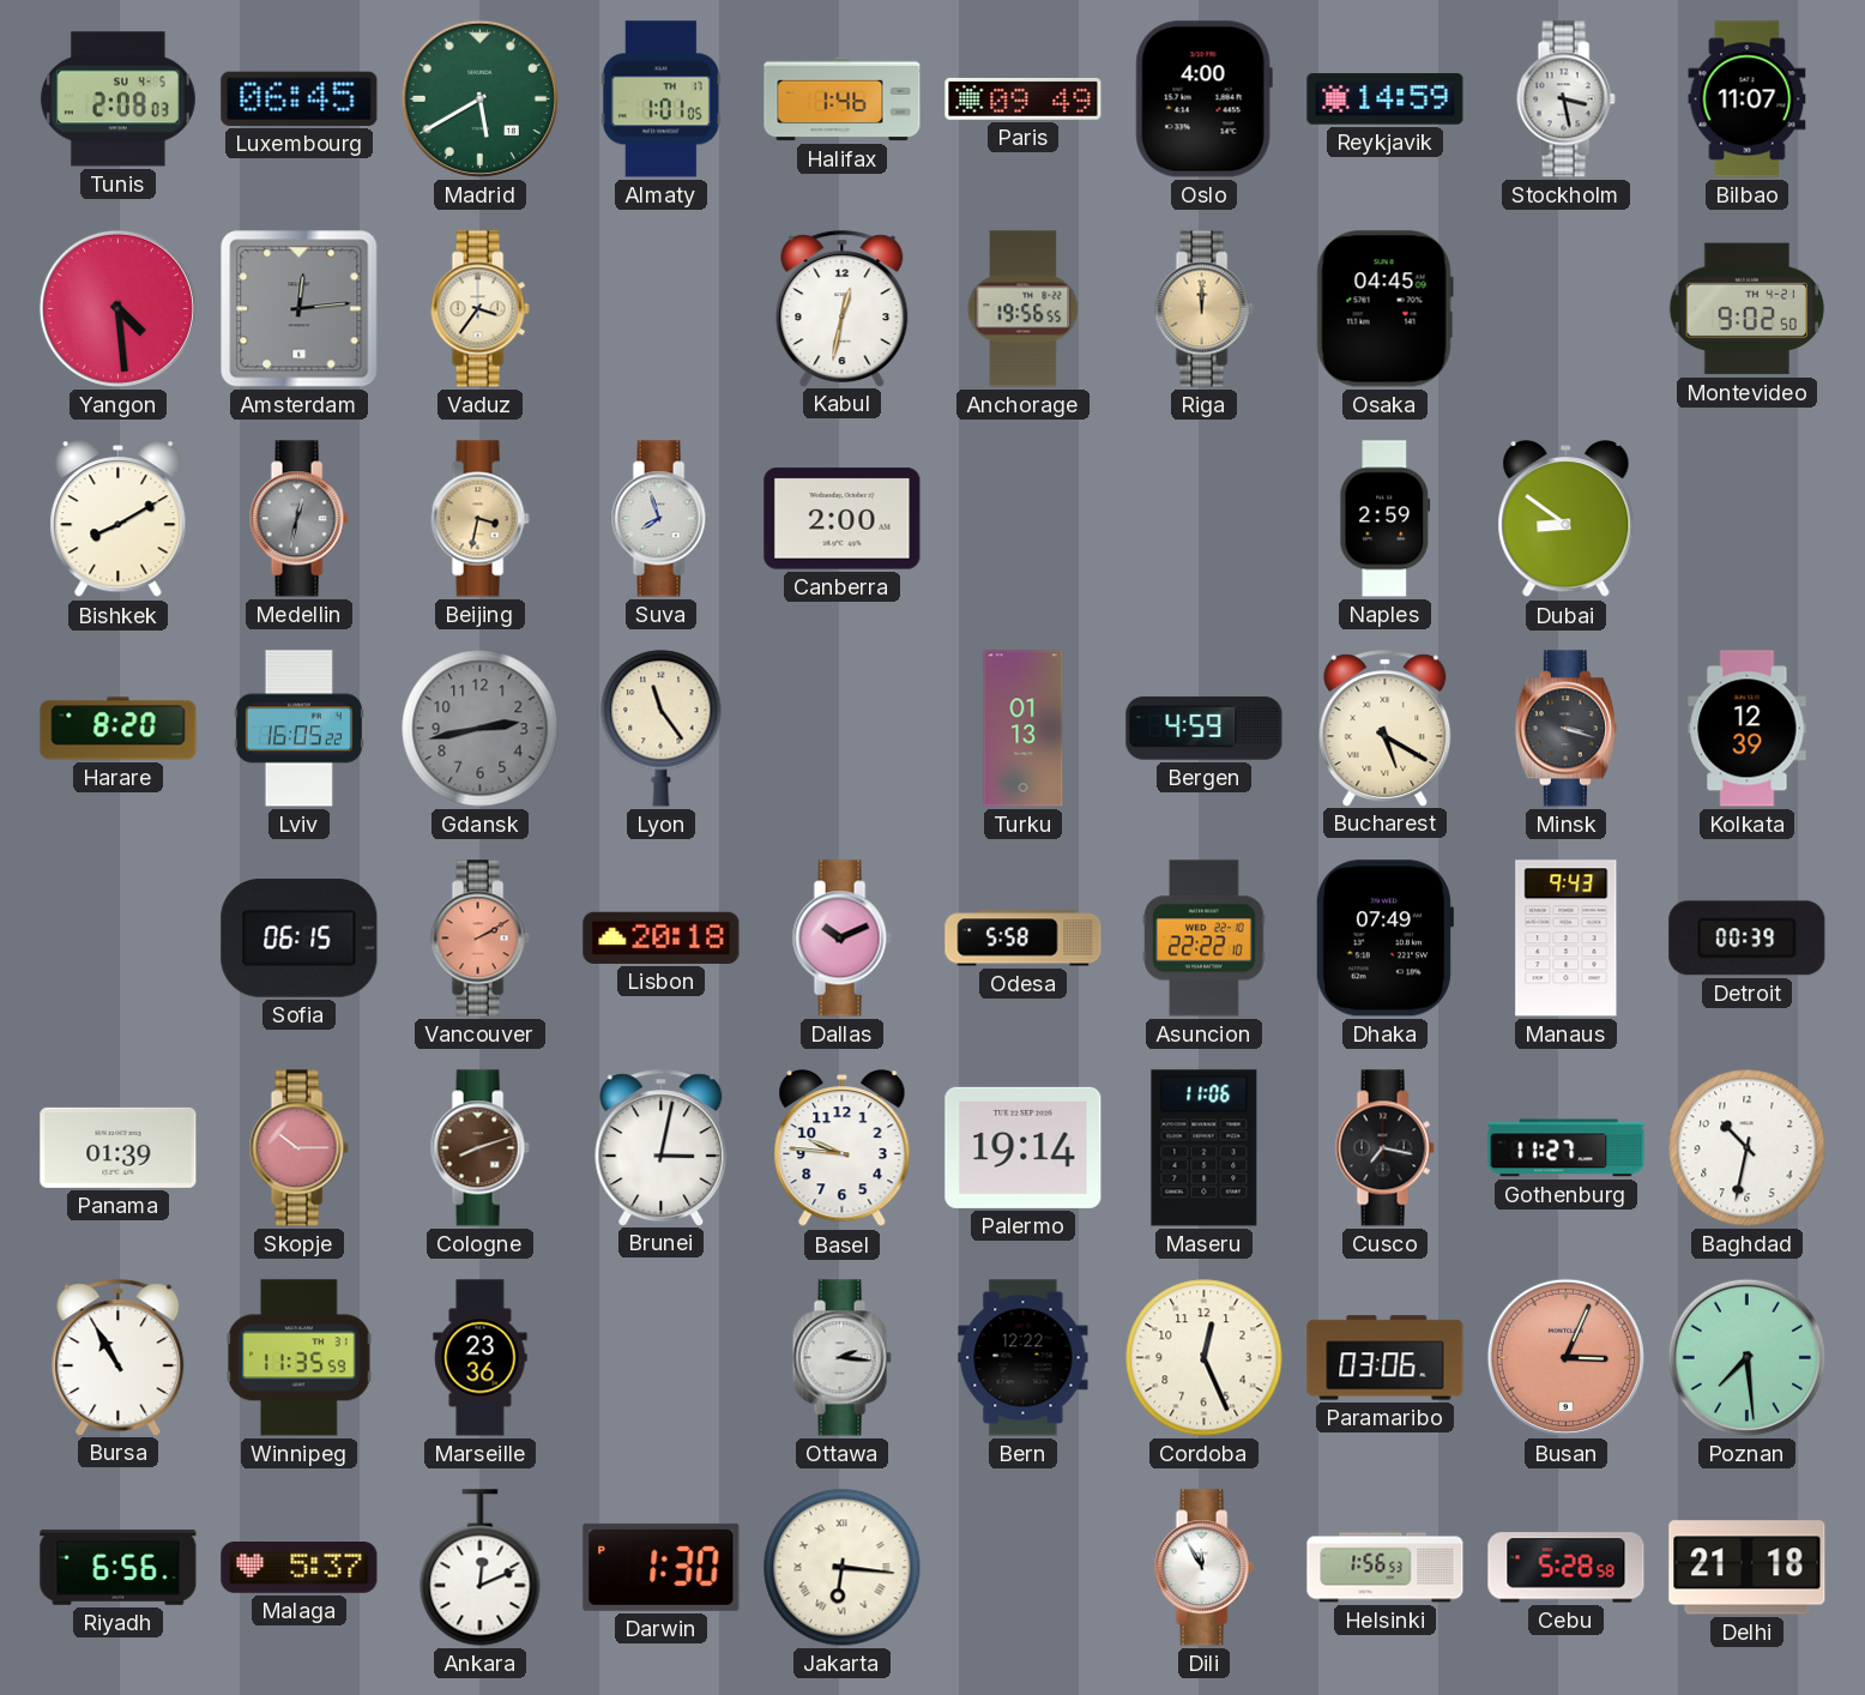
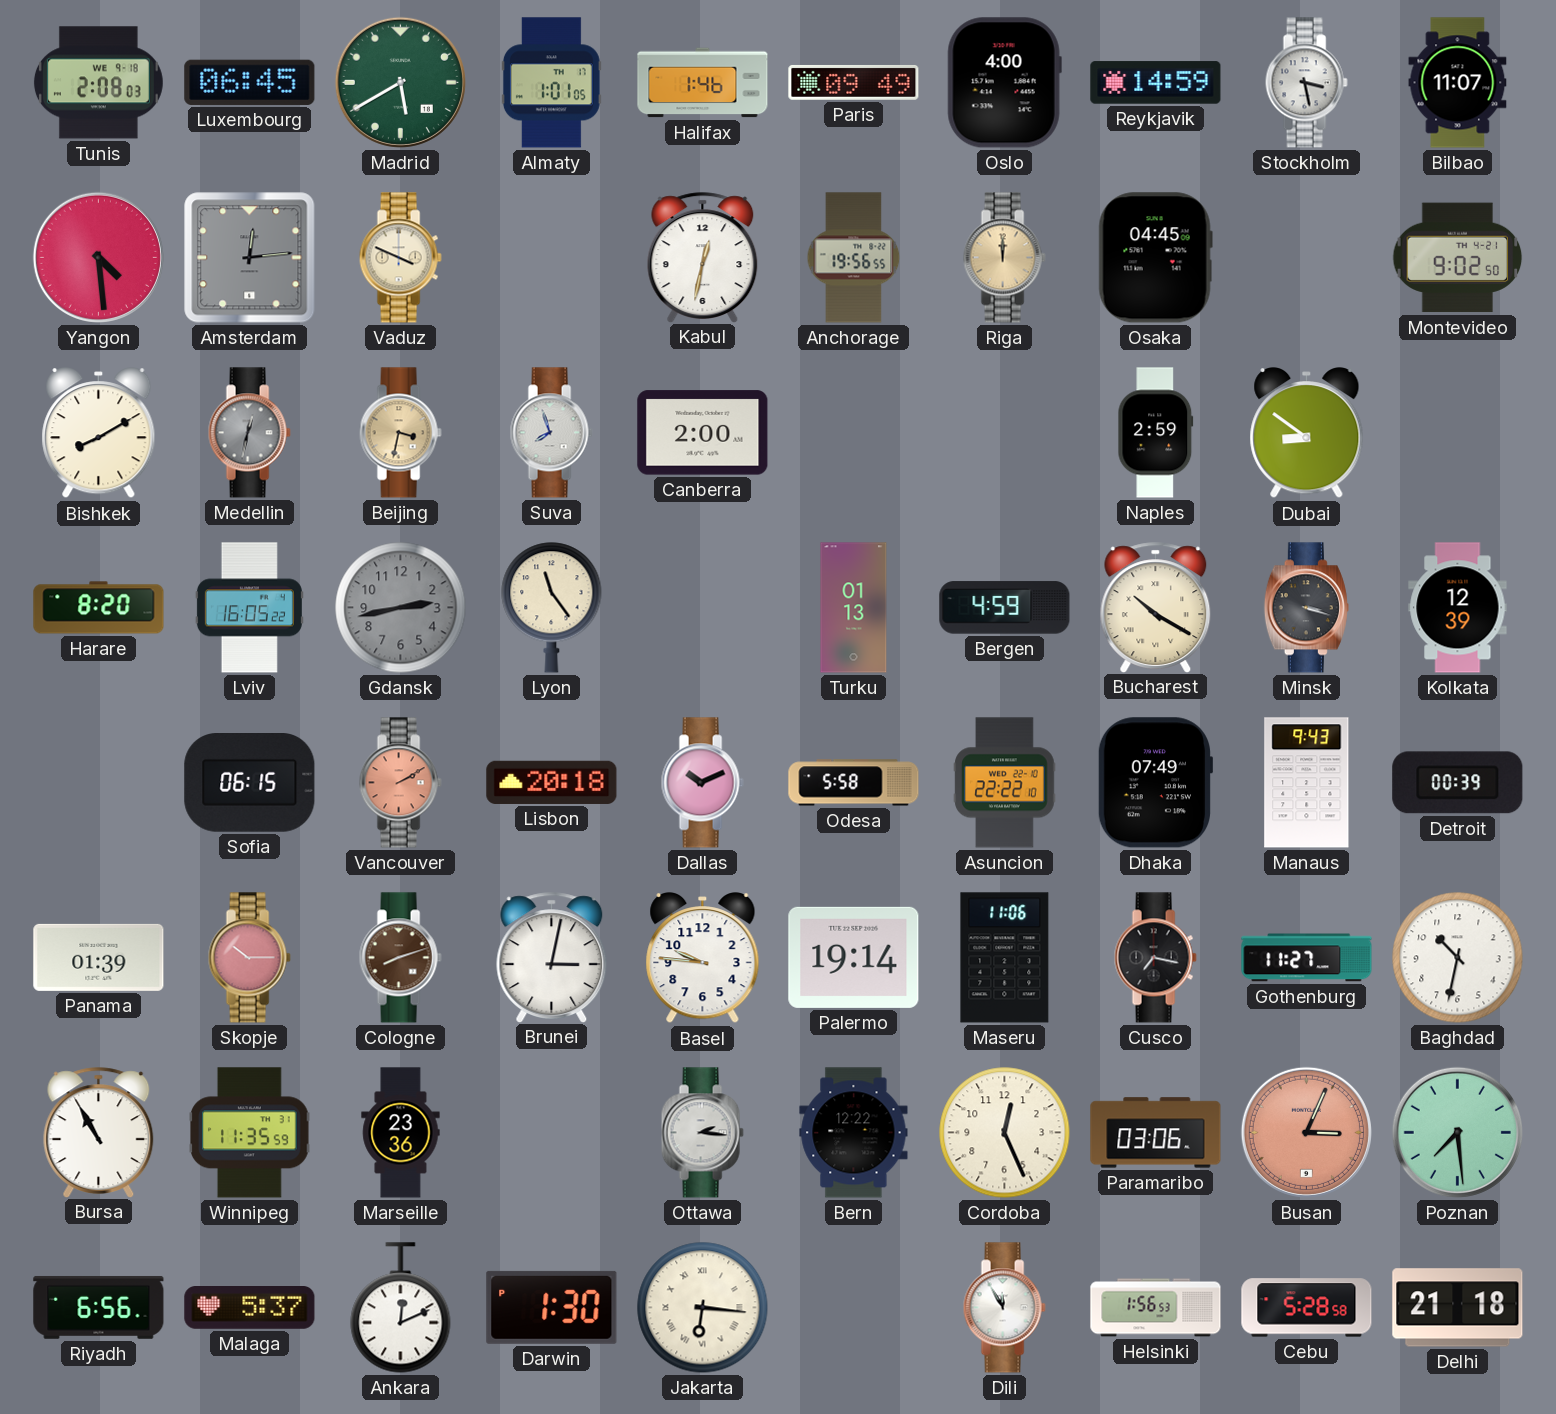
Tunis date: SU 4-5 -> WE 9-18
Vaduz: 3:36 -> 3:49
Bucharest: 5:20 -> 10:20
